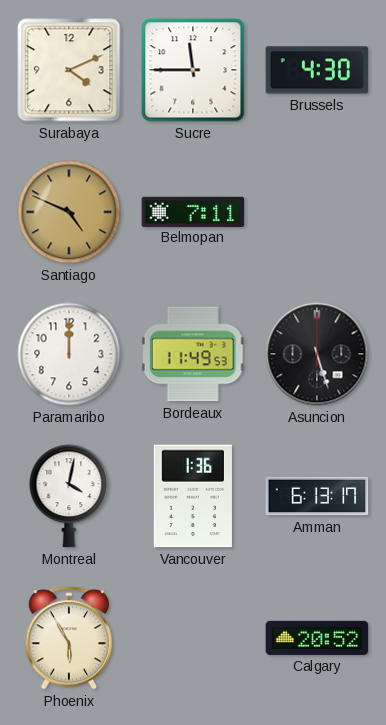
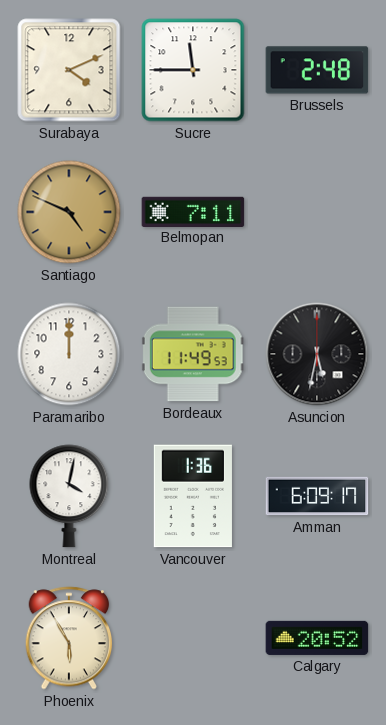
Brussels: 4:30 -> 2:48
Asuncion: 5:27 -> 5:32
Amman: 6:13 -> 6:09
